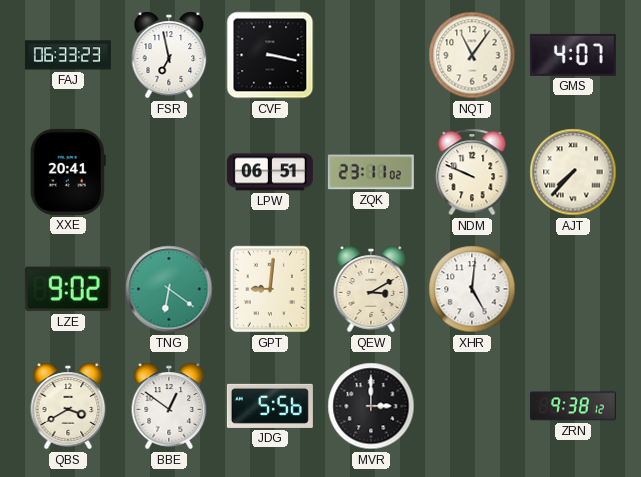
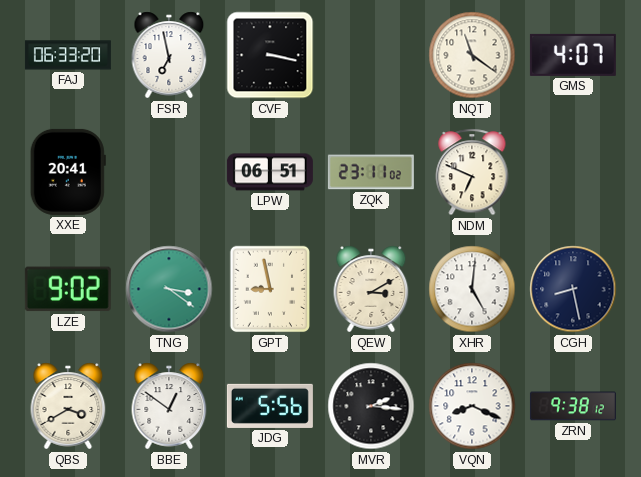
FAJ: 06:33:23 -> 06:33:20
NQT: 11:06 -> 11:21
NDM: 9:49 -> 6:49
AJT: 7:37 -> none
TNG: 6:21 -> 3:21
GPT: 9:01 -> 8:58
CGH: none -> 8:28
MVR: 3:00 -> 2:16
VQN: none -> 8:19
